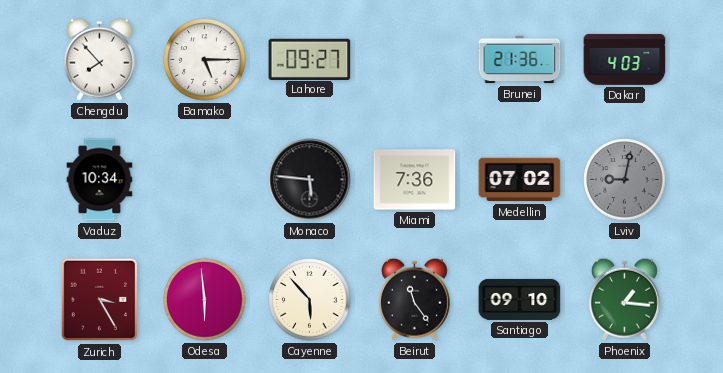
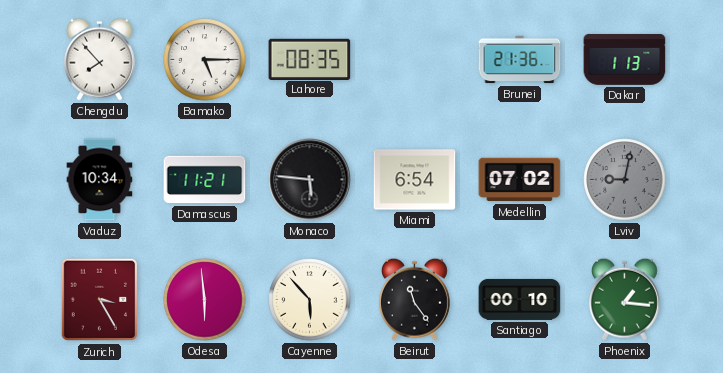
Lahore: 09:27 -> 08:35
Dakar: 4:03 -> 1:13
Damascus: none -> 11:21
Miami: 7:36 -> 6:54
Santiago: 09:10 -> 00:10
